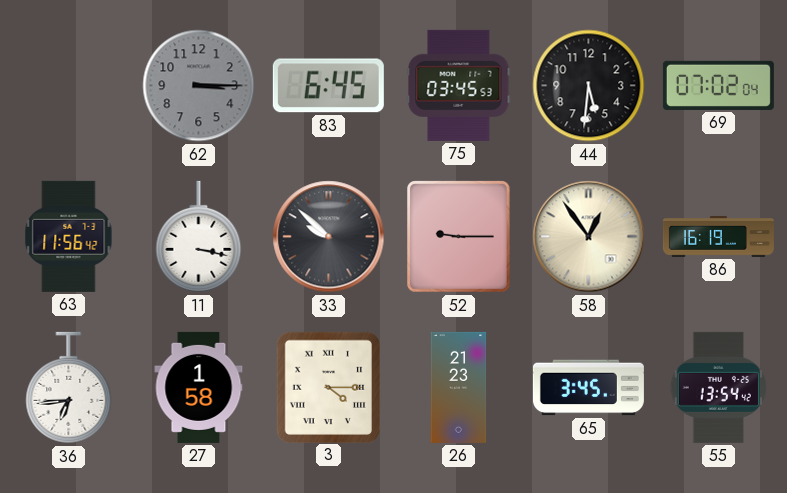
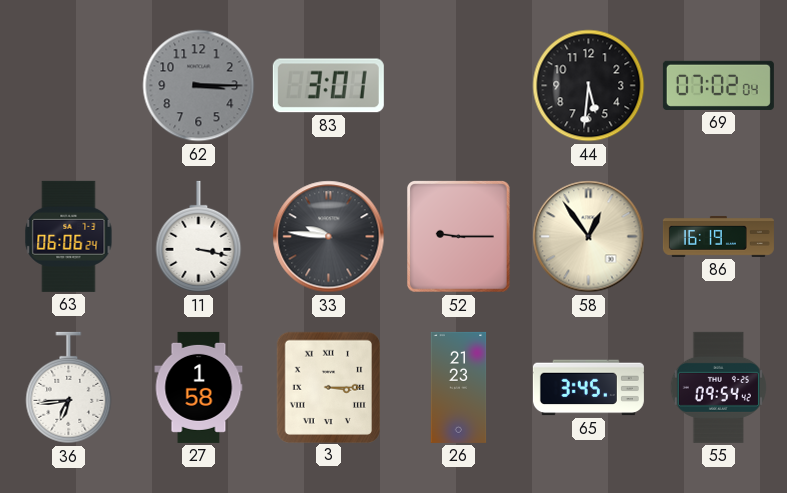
83: 6:45 -> 3:01
75: 03:45 -> none
63: 11:56 -> 06:06
33: 9:52 -> 9:46
3: 4:15 -> 3:15
55: 13:54 -> 09:54
